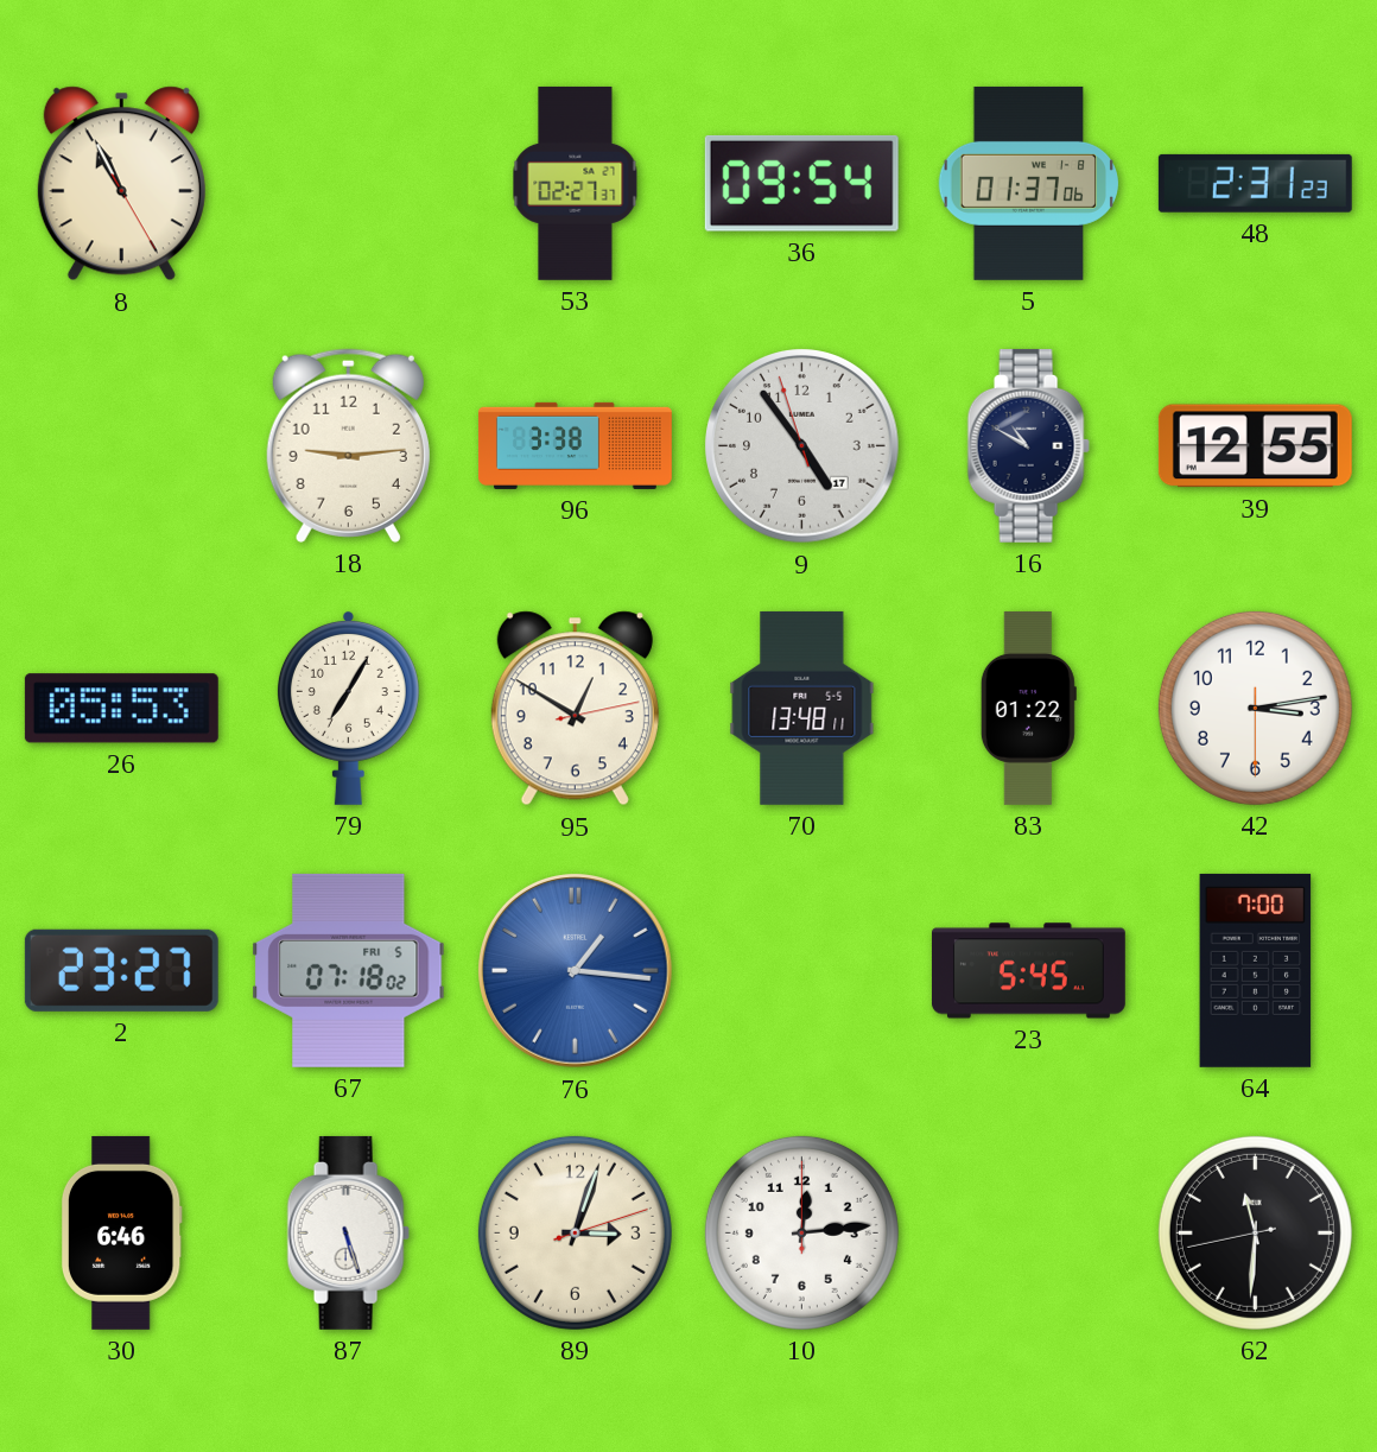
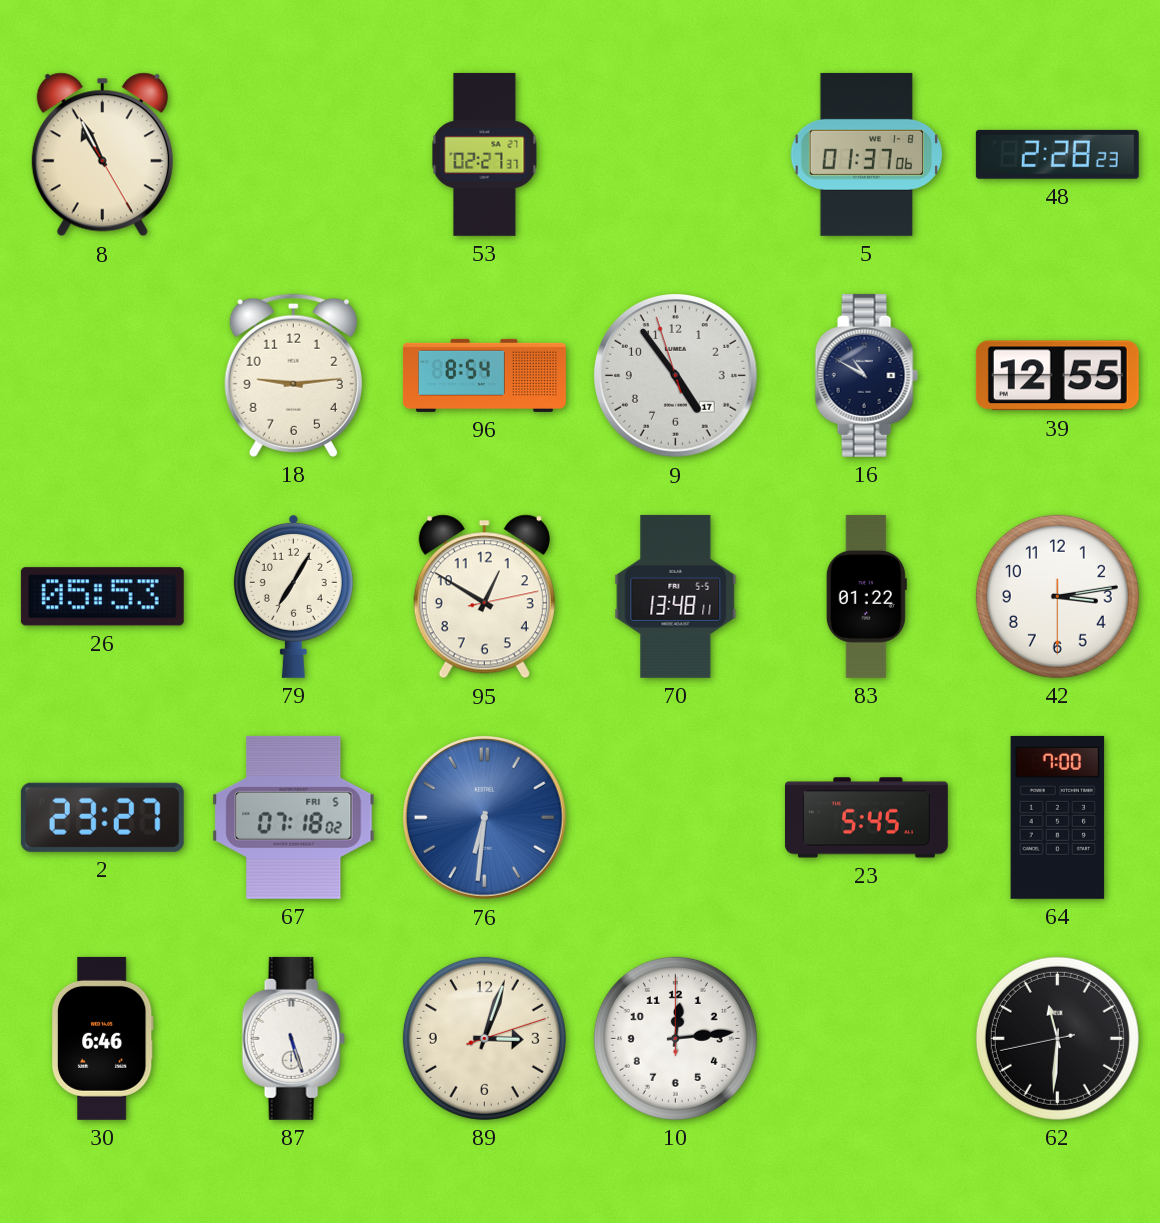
36: 09:54 -> none
48: 2:31 -> 2:28
96: 3:38 -> 8:54
76: 1:16 -> 6:31
